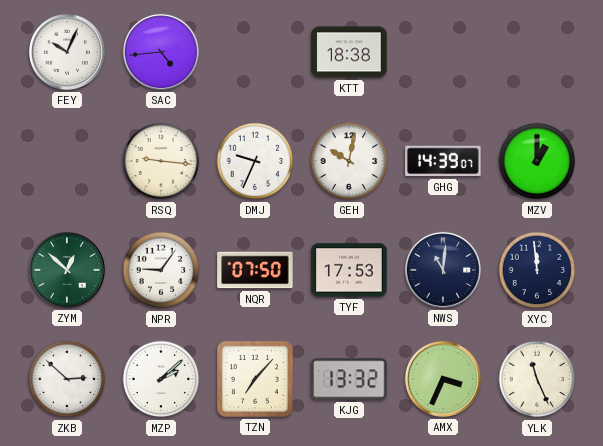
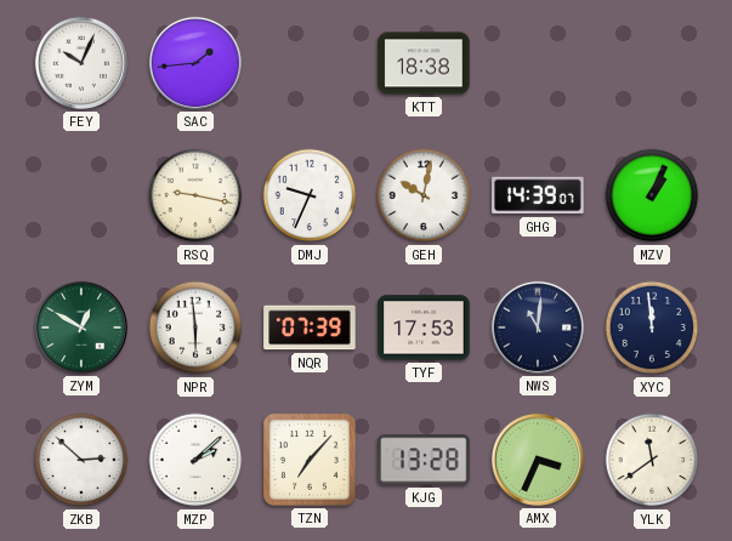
SAC: 4:44 -> 1:44
RSQ: 9:16 -> 9:17
MZV: 1:00 -> 1:04
ZYM: 12:52 -> 12:50
NPR: 9:06 -> 5:59
NQR: 07:50 -> 07:39
KJG: 13:32 -> 13:28
YLK: 11:26 -> 11:39
